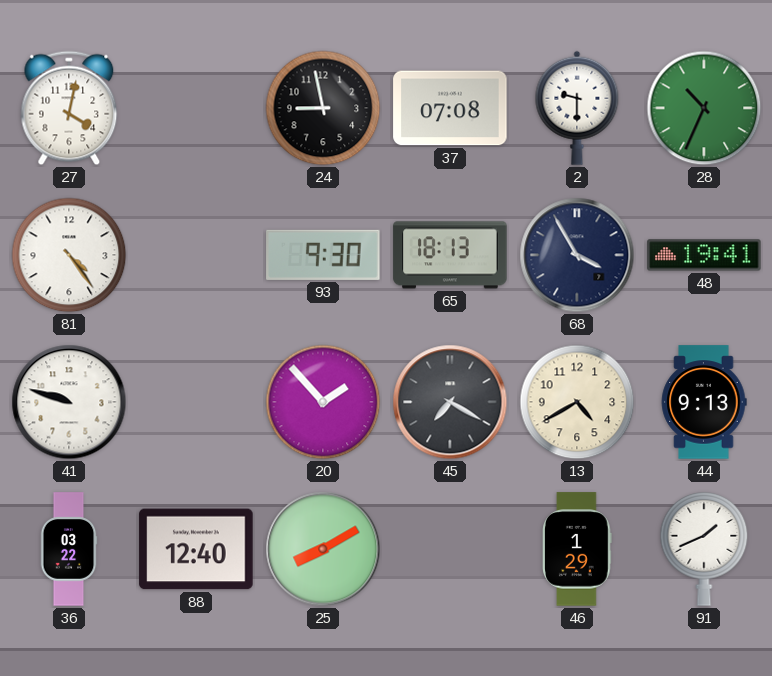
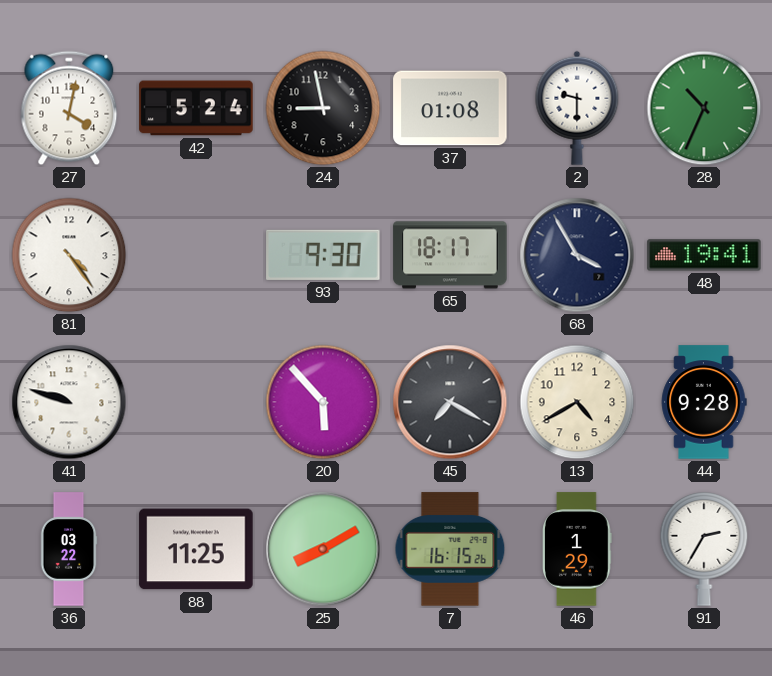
42: none -> 5:24
37: 07:08 -> 01:08
65: 18:13 -> 18:17
20: 1:53 -> 5:53
44: 9:13 -> 9:28
88: 12:40 -> 11:25
7: none -> 16:15
91: 1:41 -> 2:35
